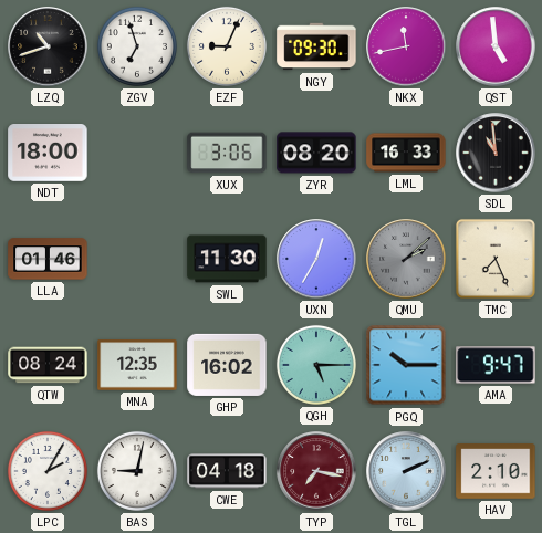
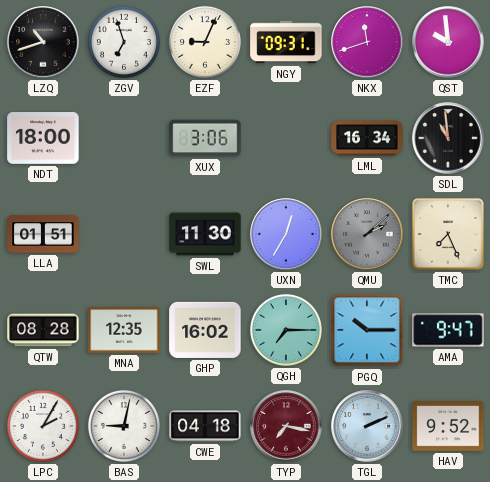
NGY: 09:30 -> 09:31
NKX: 11:43 -> 11:42
QST: 4:59 -> 9:59
ZYR: 08:20 -> none
LML: 16:33 -> 16:34
LLA: 01:46 -> 01:51
QTW: 08:24 -> 08:28
QGH: 5:15 -> 7:15
HAV: 2:10 -> 9:52
